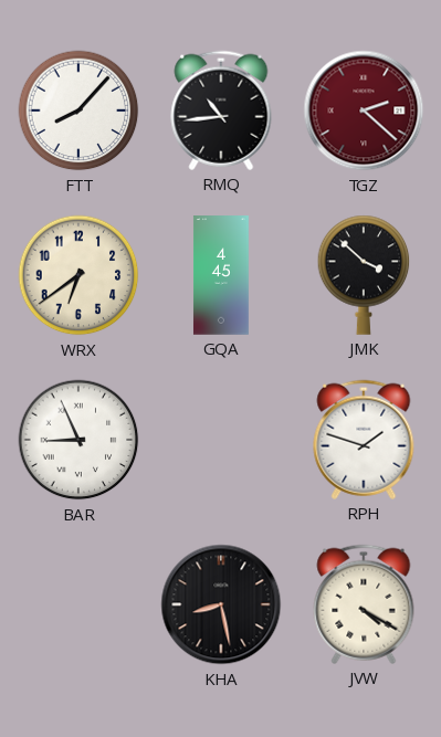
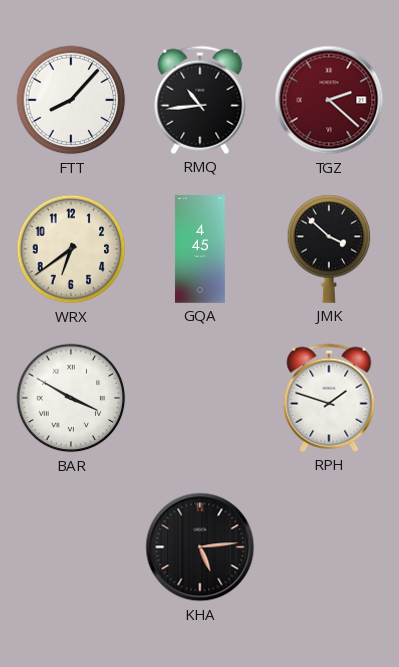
BAR: 8:56 -> 3:50
KHA: 8:28 -> 5:14
JVW: 4:20 -> none
